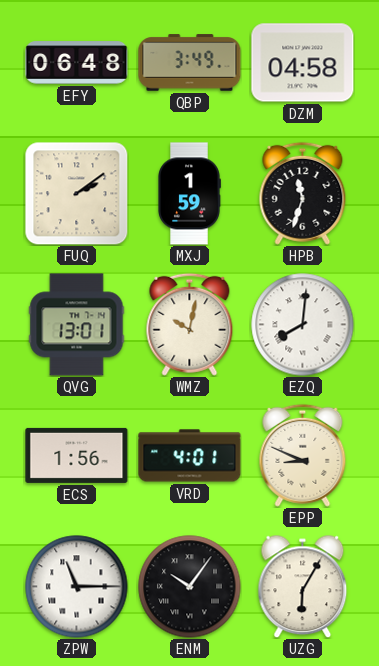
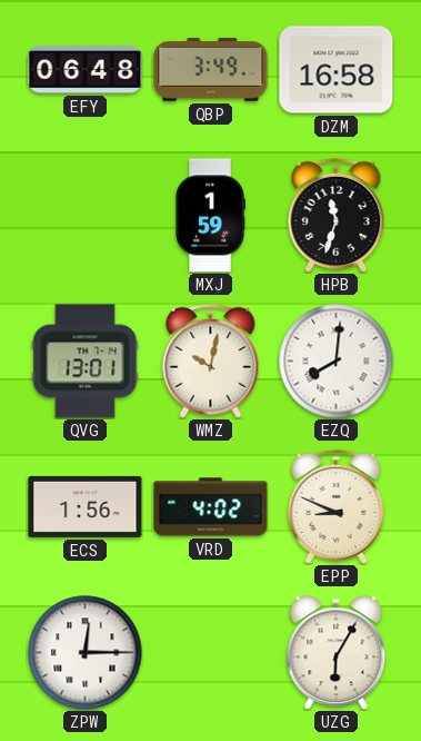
DZM: 04:58 -> 16:58
FUQ: 2:09 -> none
VRD: 4:01 -> 4:02
ZPW: 11:15 -> 12:15
ENM: 10:06 -> none
